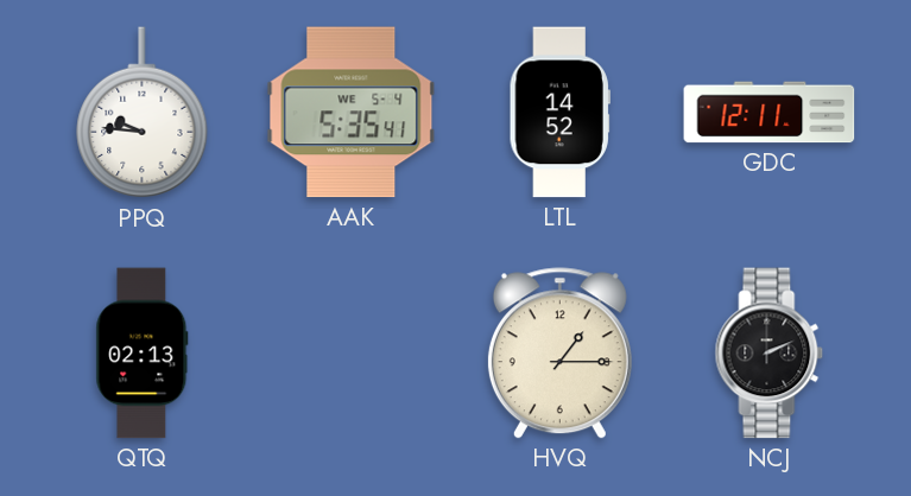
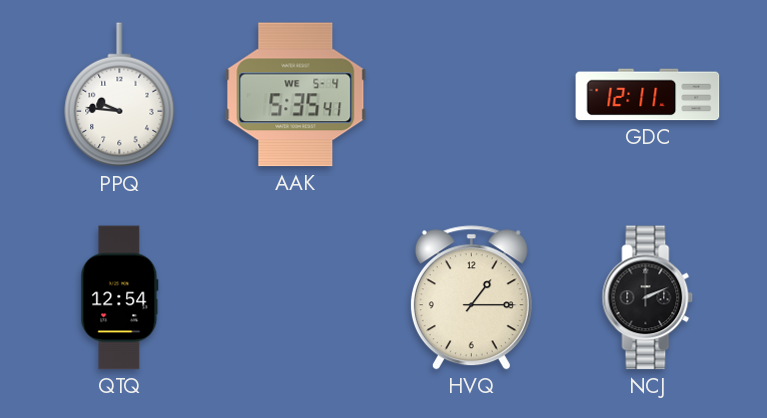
LTL: 14:52 -> none
QTQ: 02:13 -> 12:54
